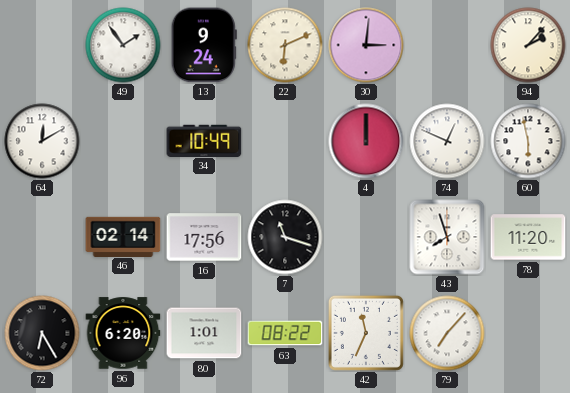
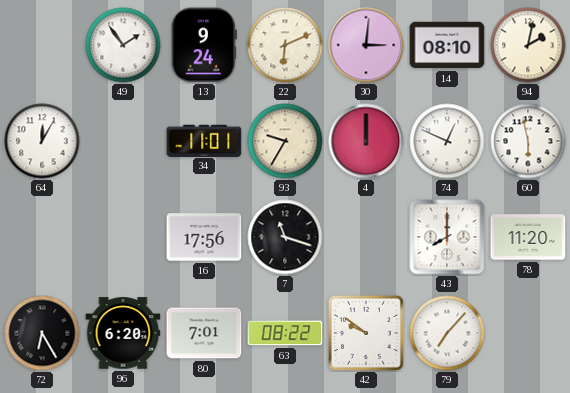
14: none -> 08:10
94: 2:07 -> 2:02
64: 12:10 -> 12:05
34: 10:49 -> 11:01
93: none -> 9:35
46: 02:14 -> none
43: 7:57 -> 8:00
80: 1:01 -> 7:01
42: 11:34 -> 9:51
